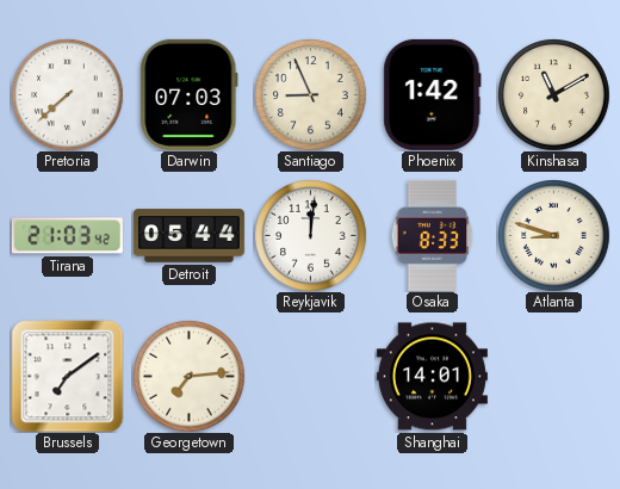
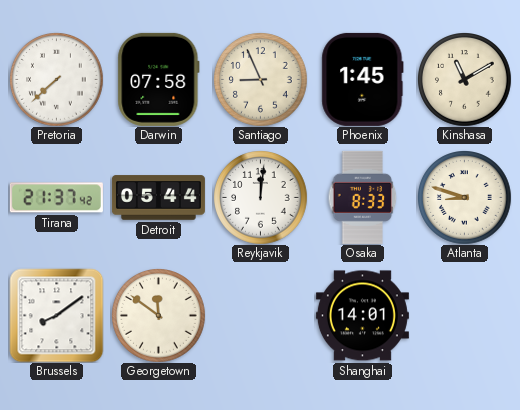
Darwin: 07:03 -> 07:58
Phoenix: 1:42 -> 1:45
Tirana: 21:03 -> 21:37
Brussels: 7:09 -> 8:09
Georgetown: 7:14 -> 11:51
